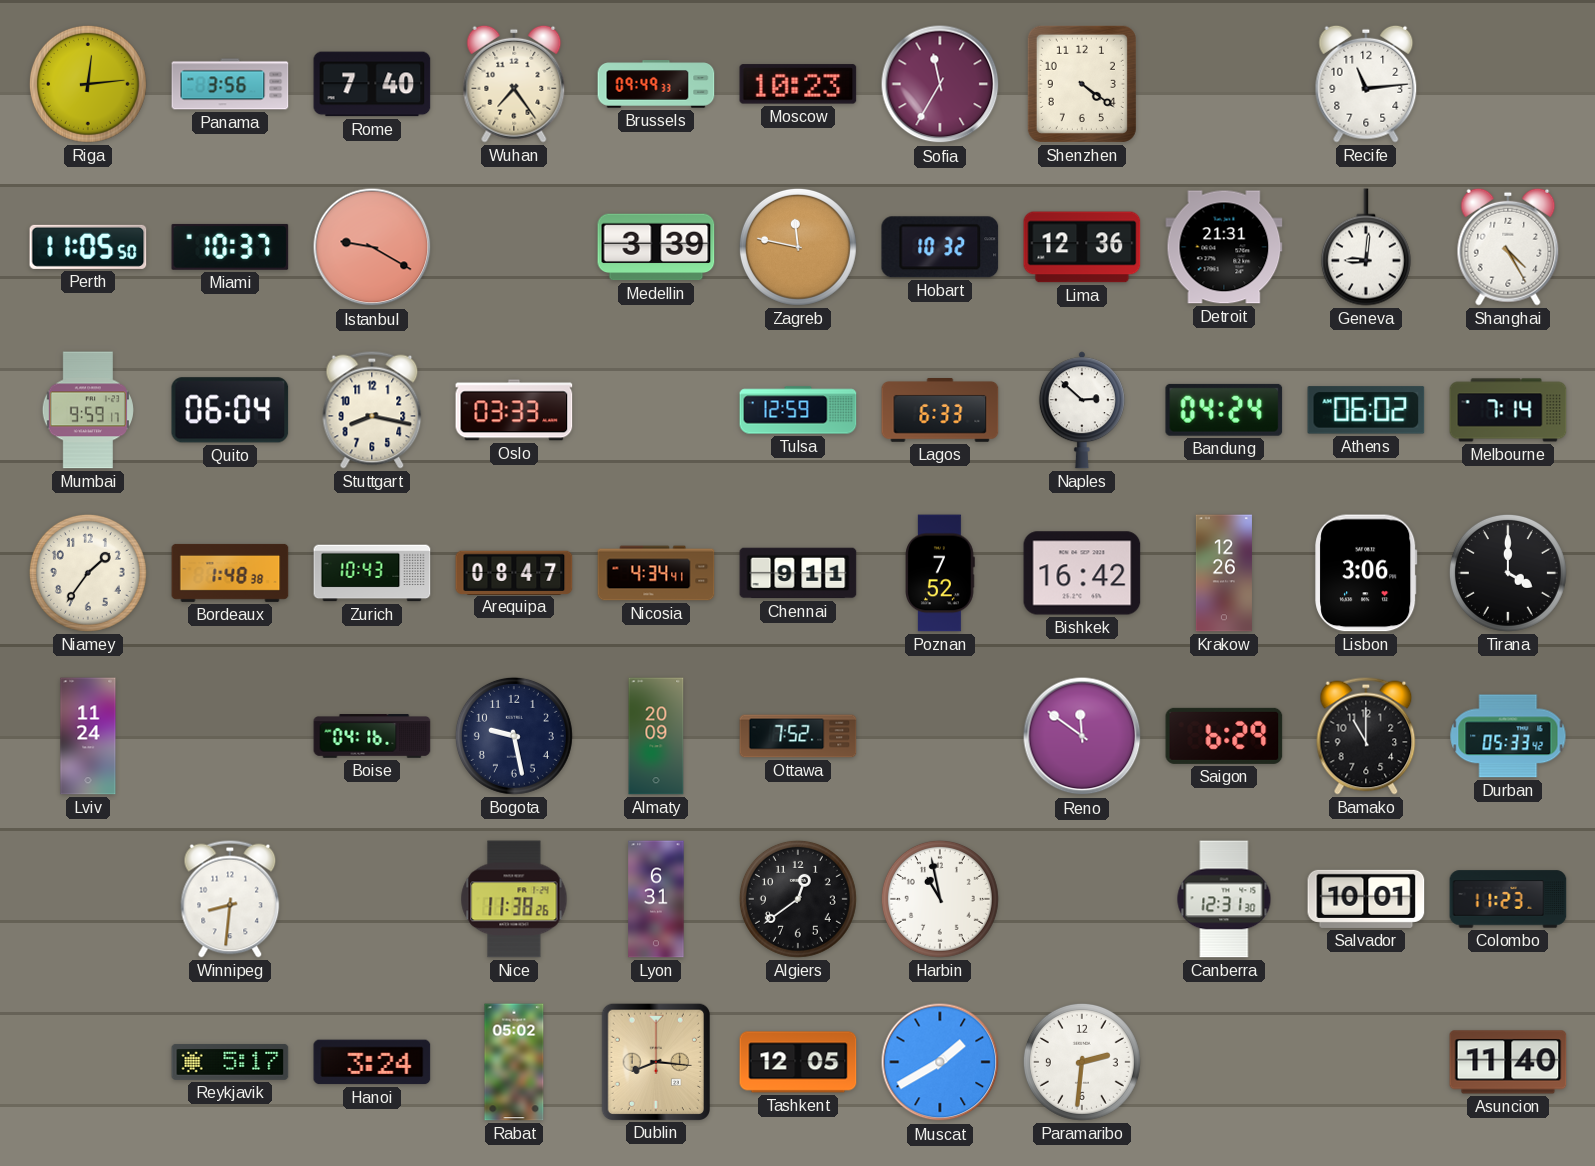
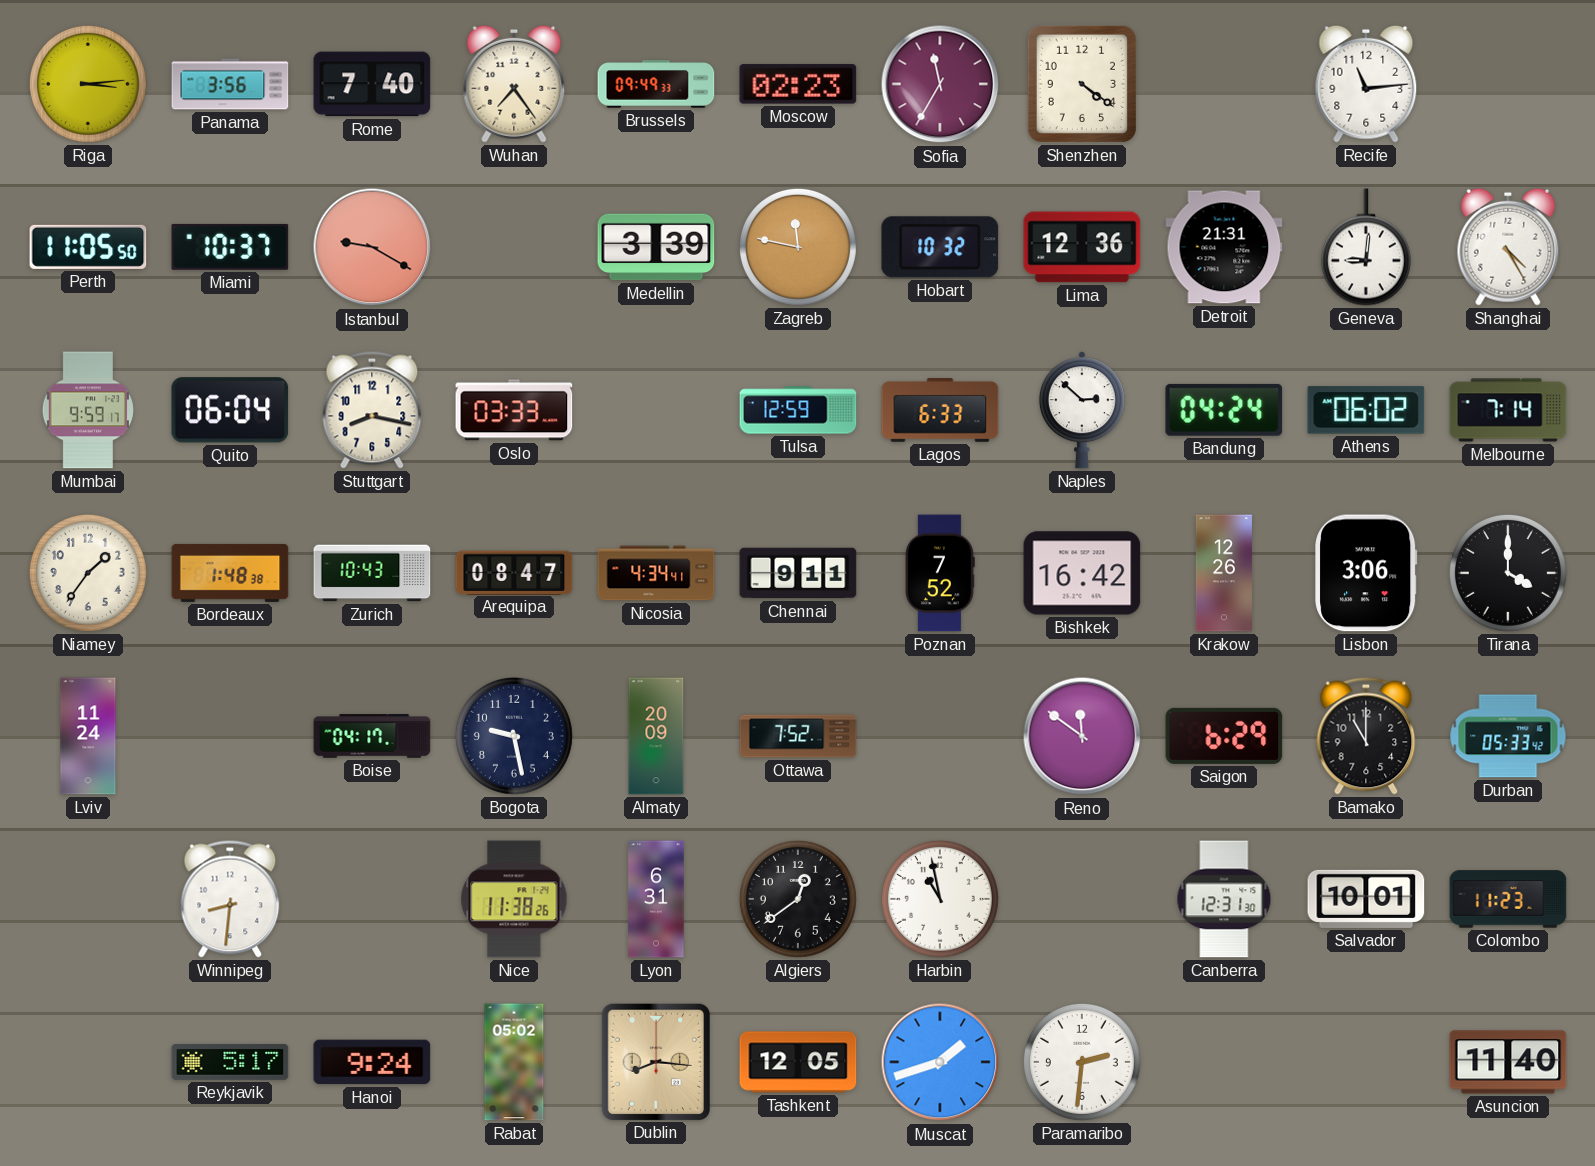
Riga: 12:14 -> 3:14
Moscow: 10:23 -> 02:23
Boise: 04:16 -> 04:17
Hanoi: 3:24 -> 9:24
Muscat: 1:40 -> 1:42
